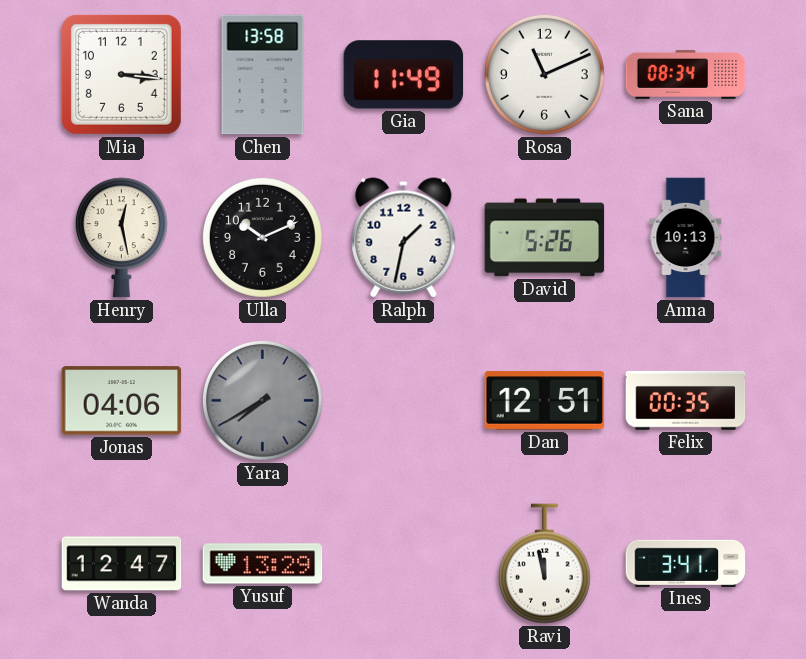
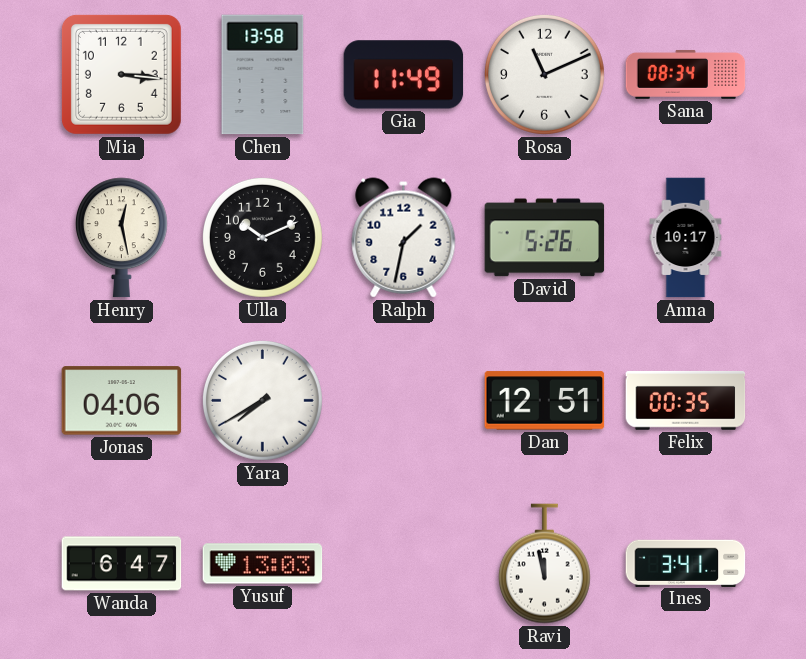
Anna: 10:13 -> 10:17
Yara dial: grey -> white
Wanda: 12:47 -> 6:47
Yusuf: 13:29 -> 13:03
